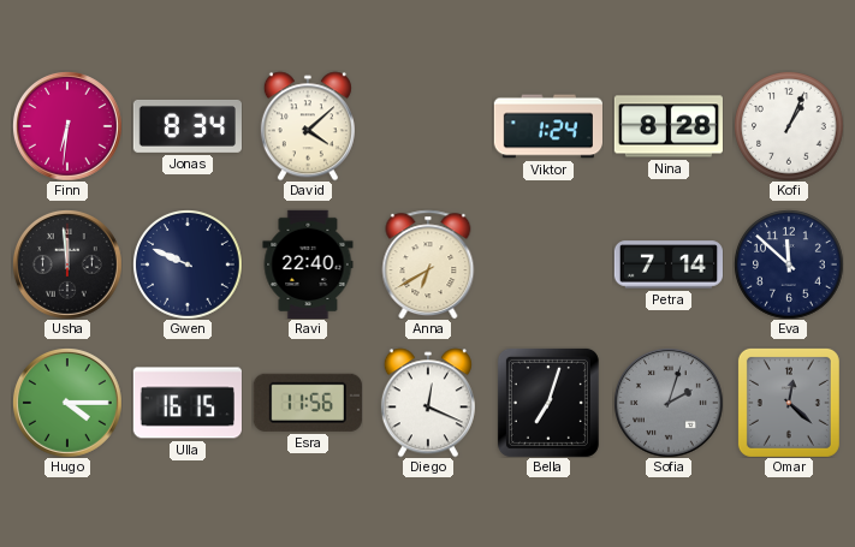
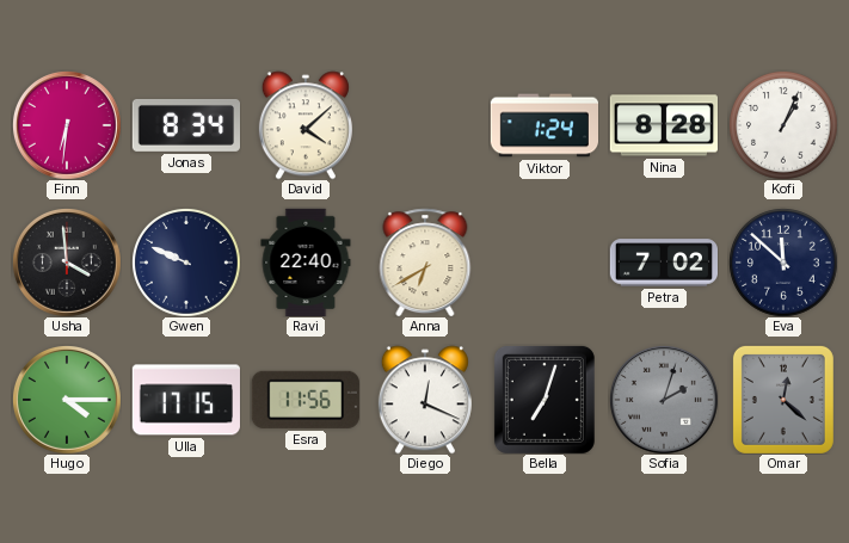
Usha: 11:59 -> 3:59
Petra: 7:14 -> 7:02
Ulla: 16:15 -> 17:15
